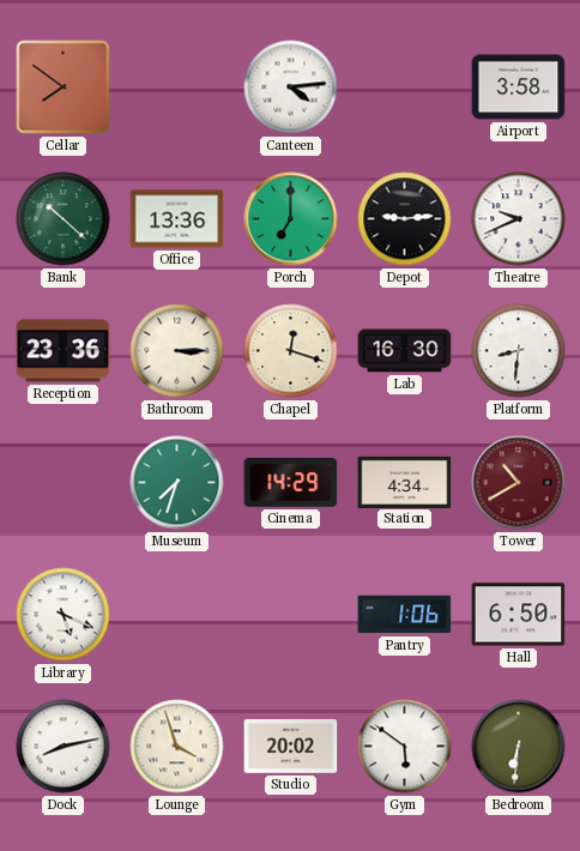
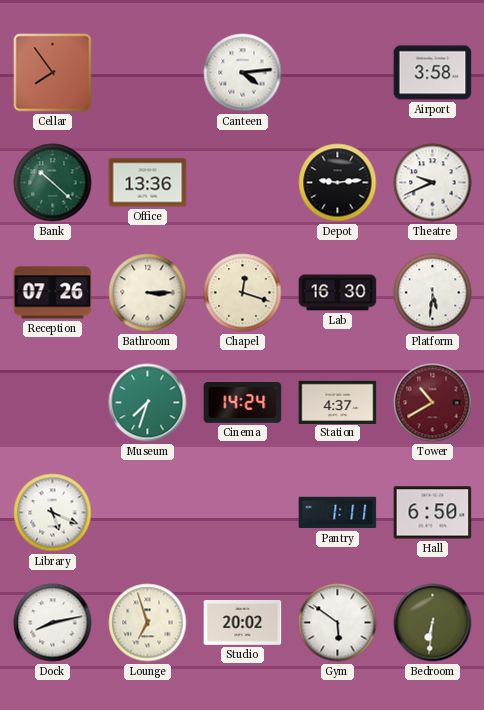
Cellar: 7:51 -> 7:54
Porch: 7:00 -> none
Reception: 23:36 -> 07:26
Platform: 8:31 -> 5:31
Cinema: 14:29 -> 14:24
Station: 4:34 -> 4:37
Pantry: 1:06 -> 1:11
Lounge: 3:57 -> 6:57
